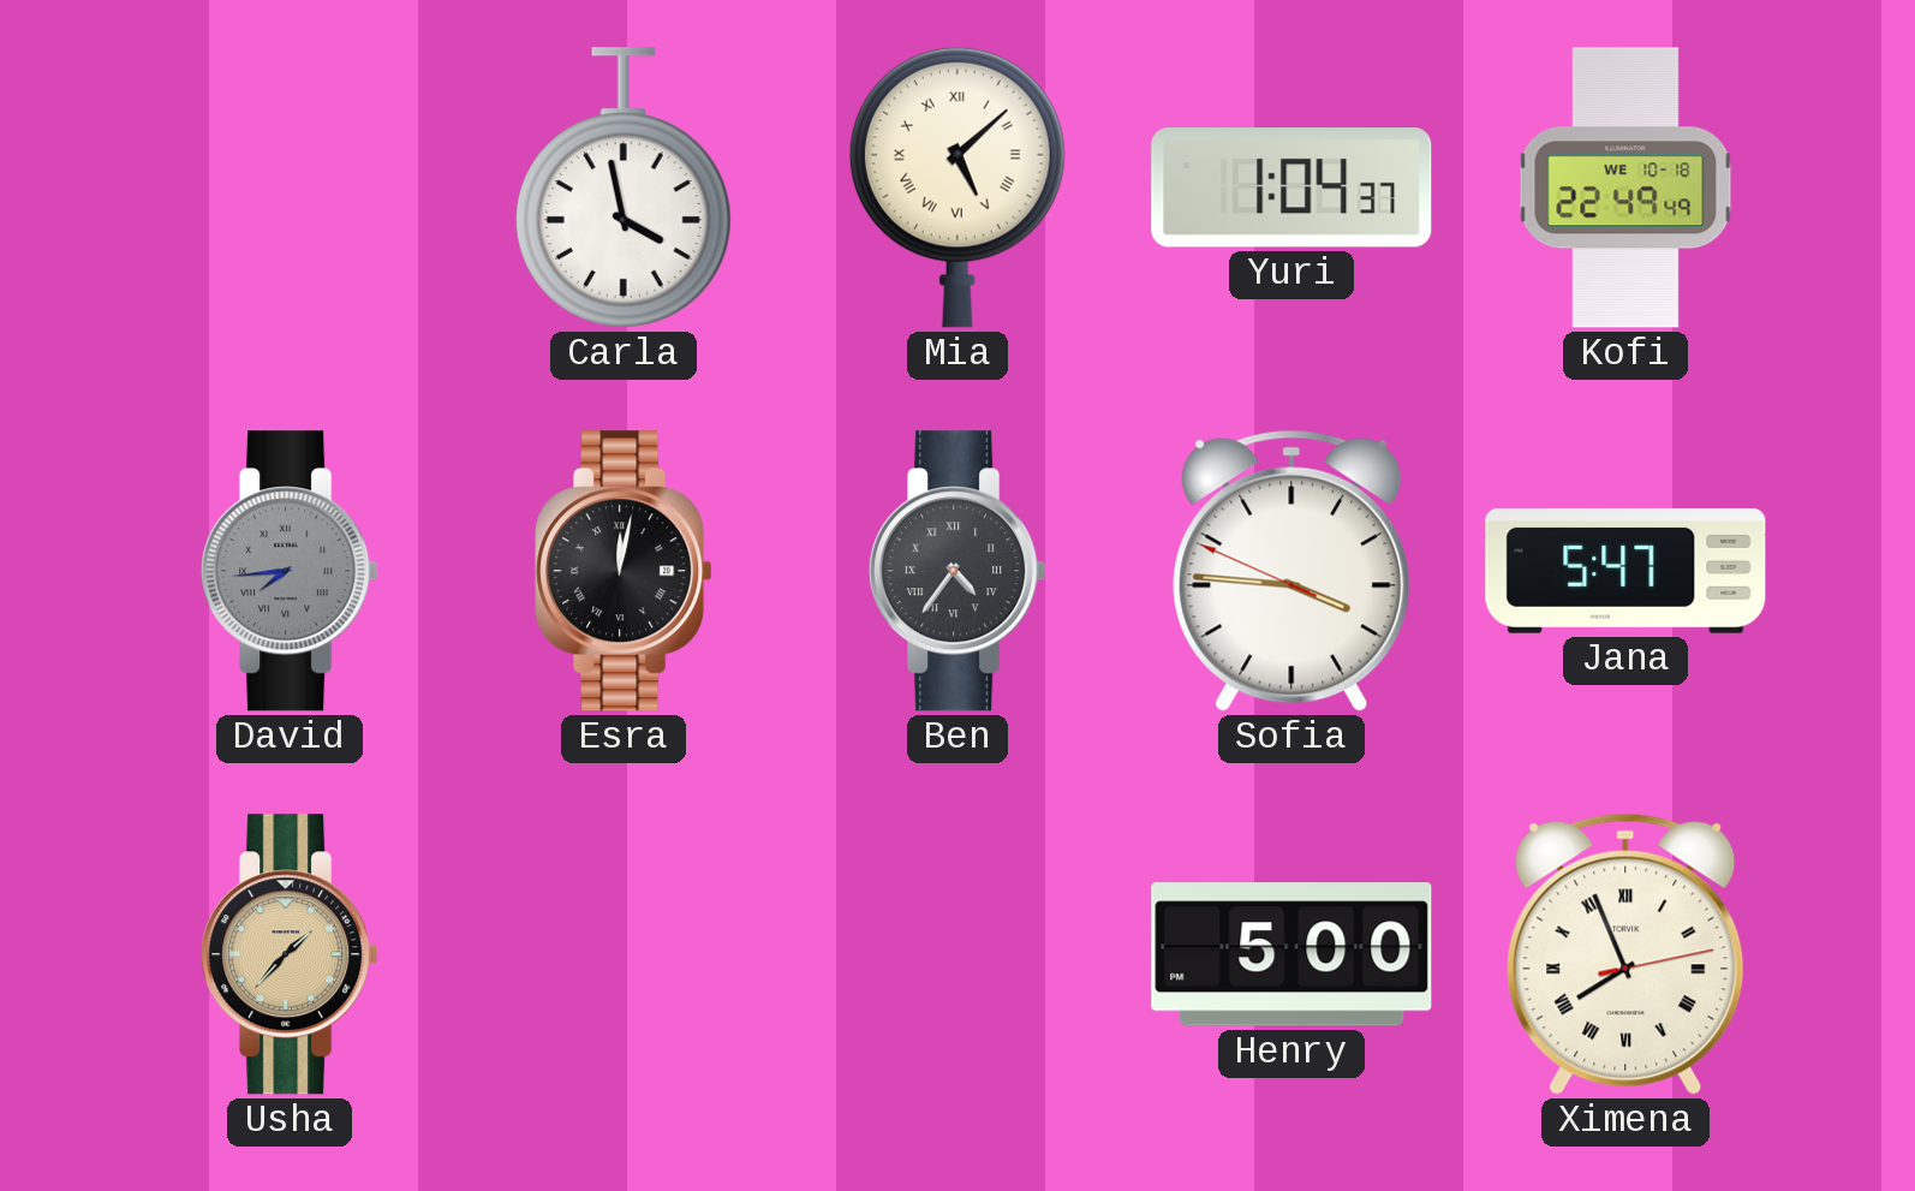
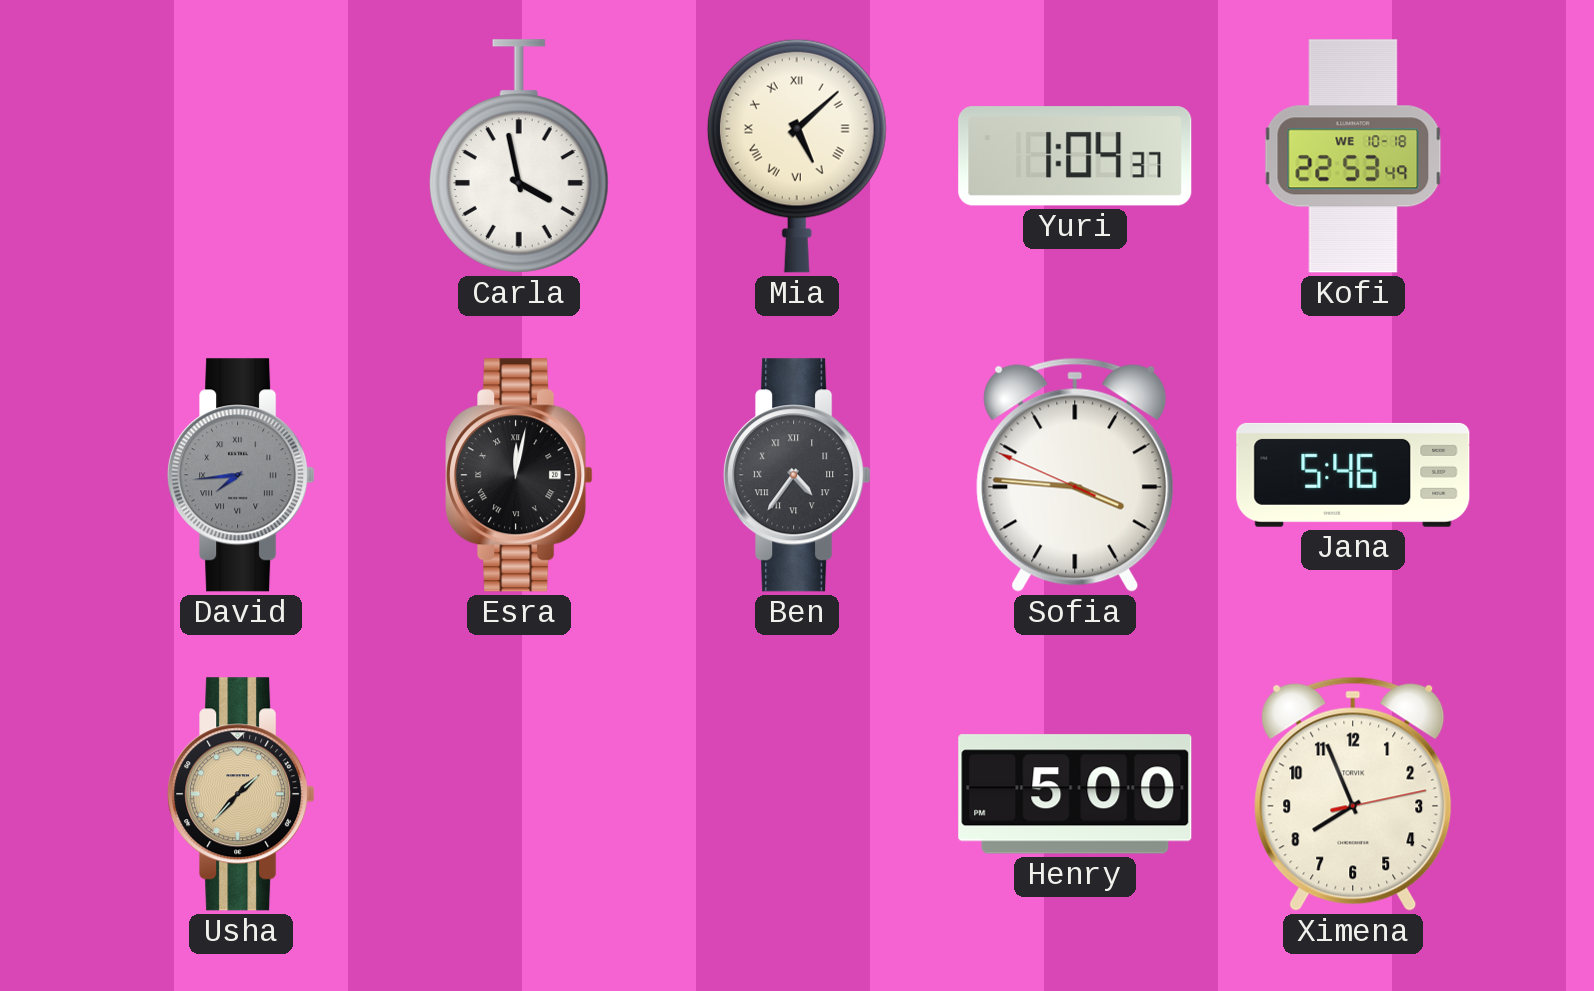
Kofi: 22:49 -> 22:53
Jana: 5:47 -> 5:46
Ximena numerals: Roman -> Arabic
